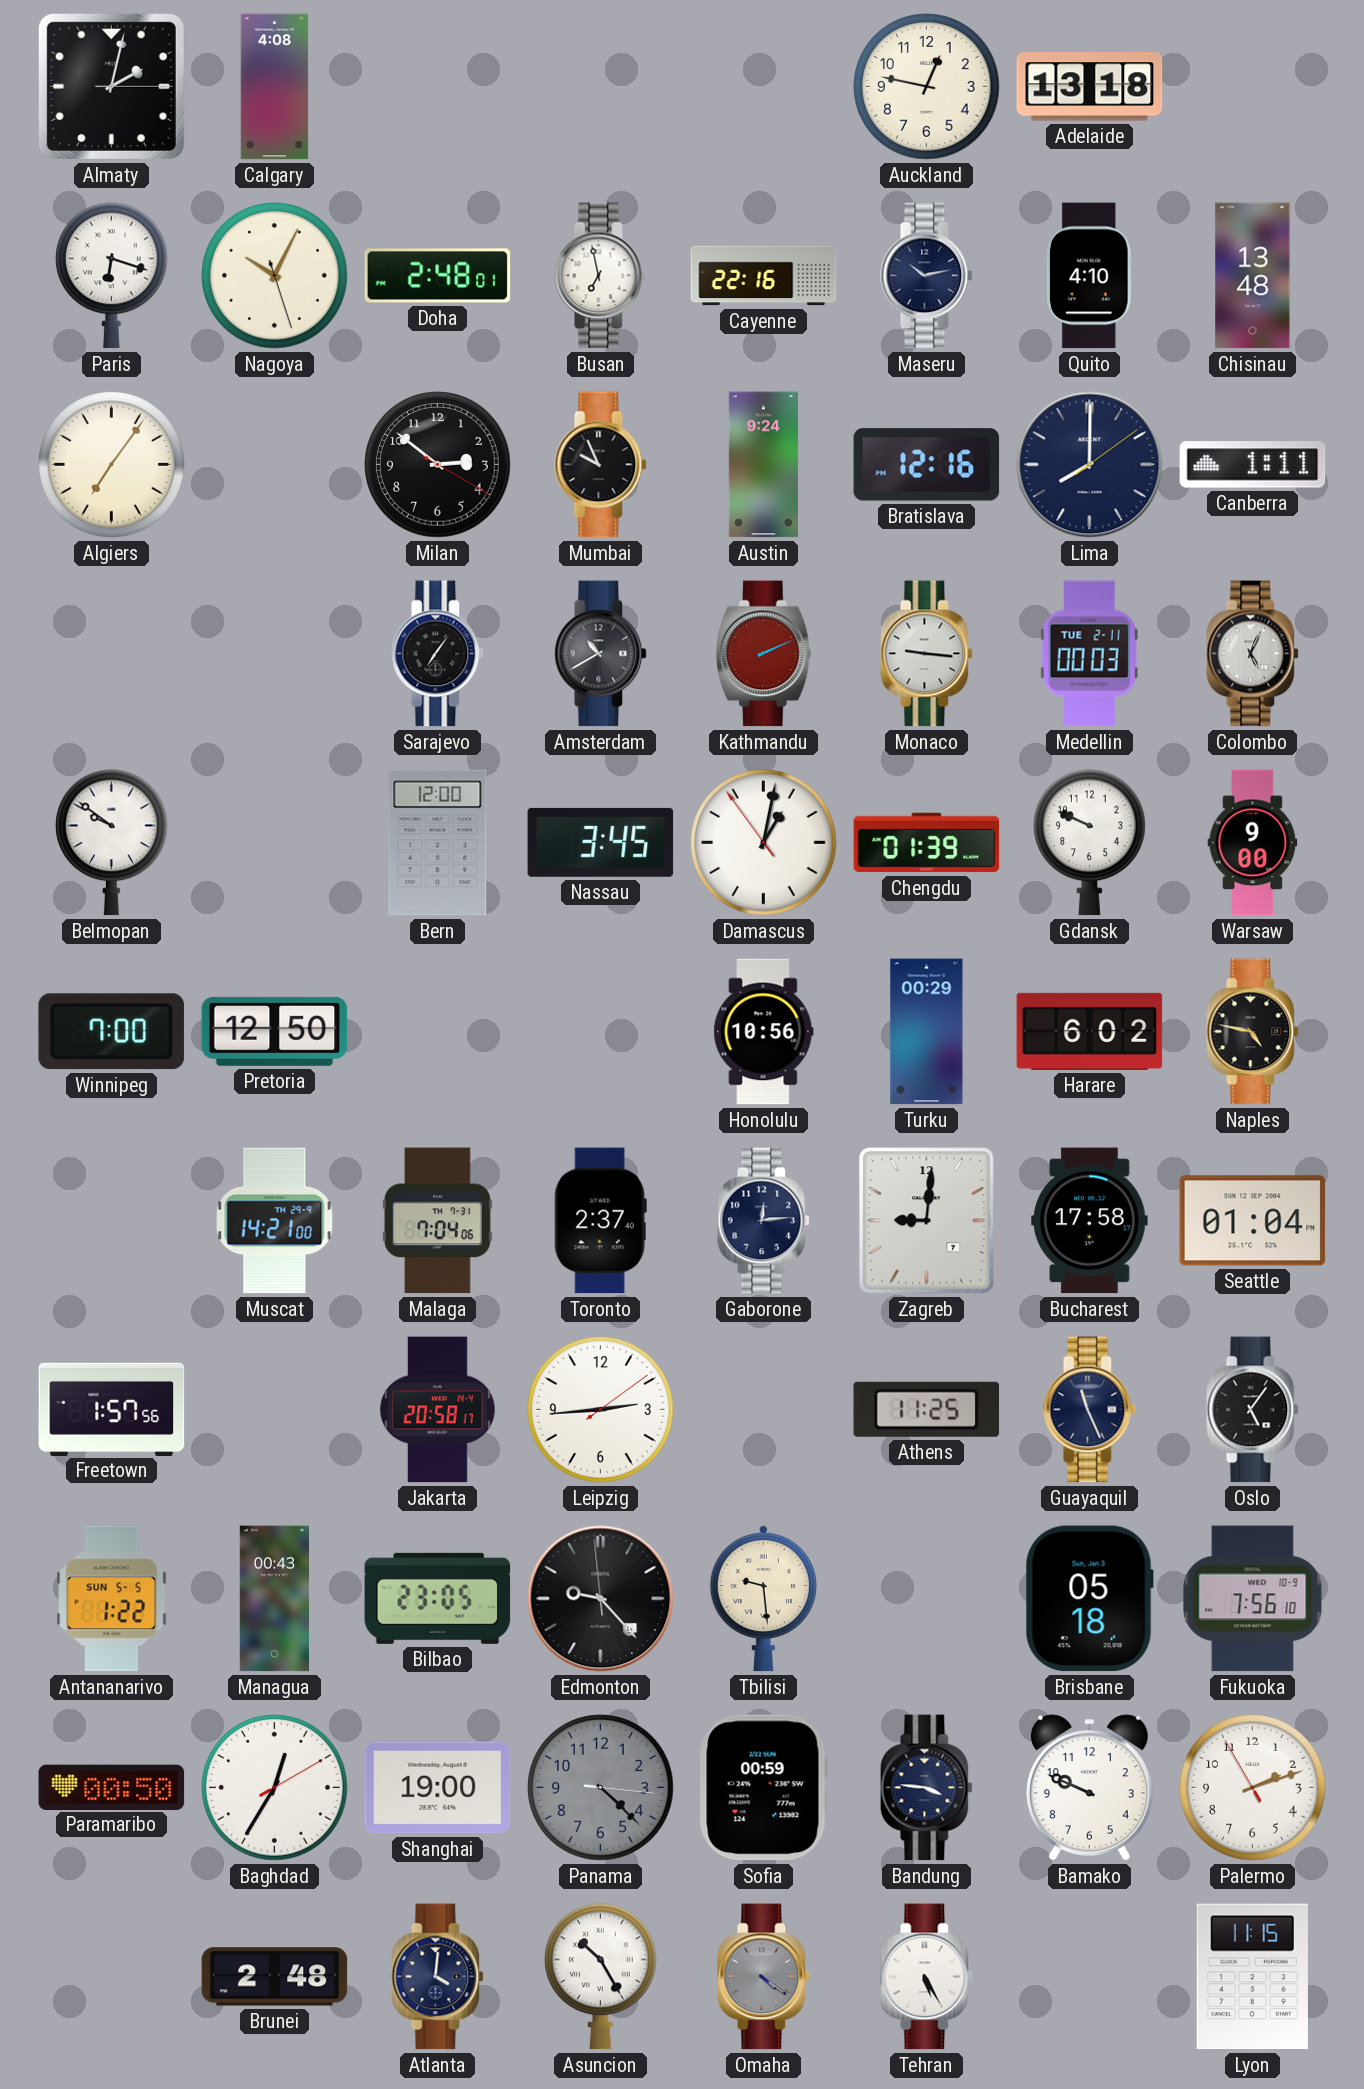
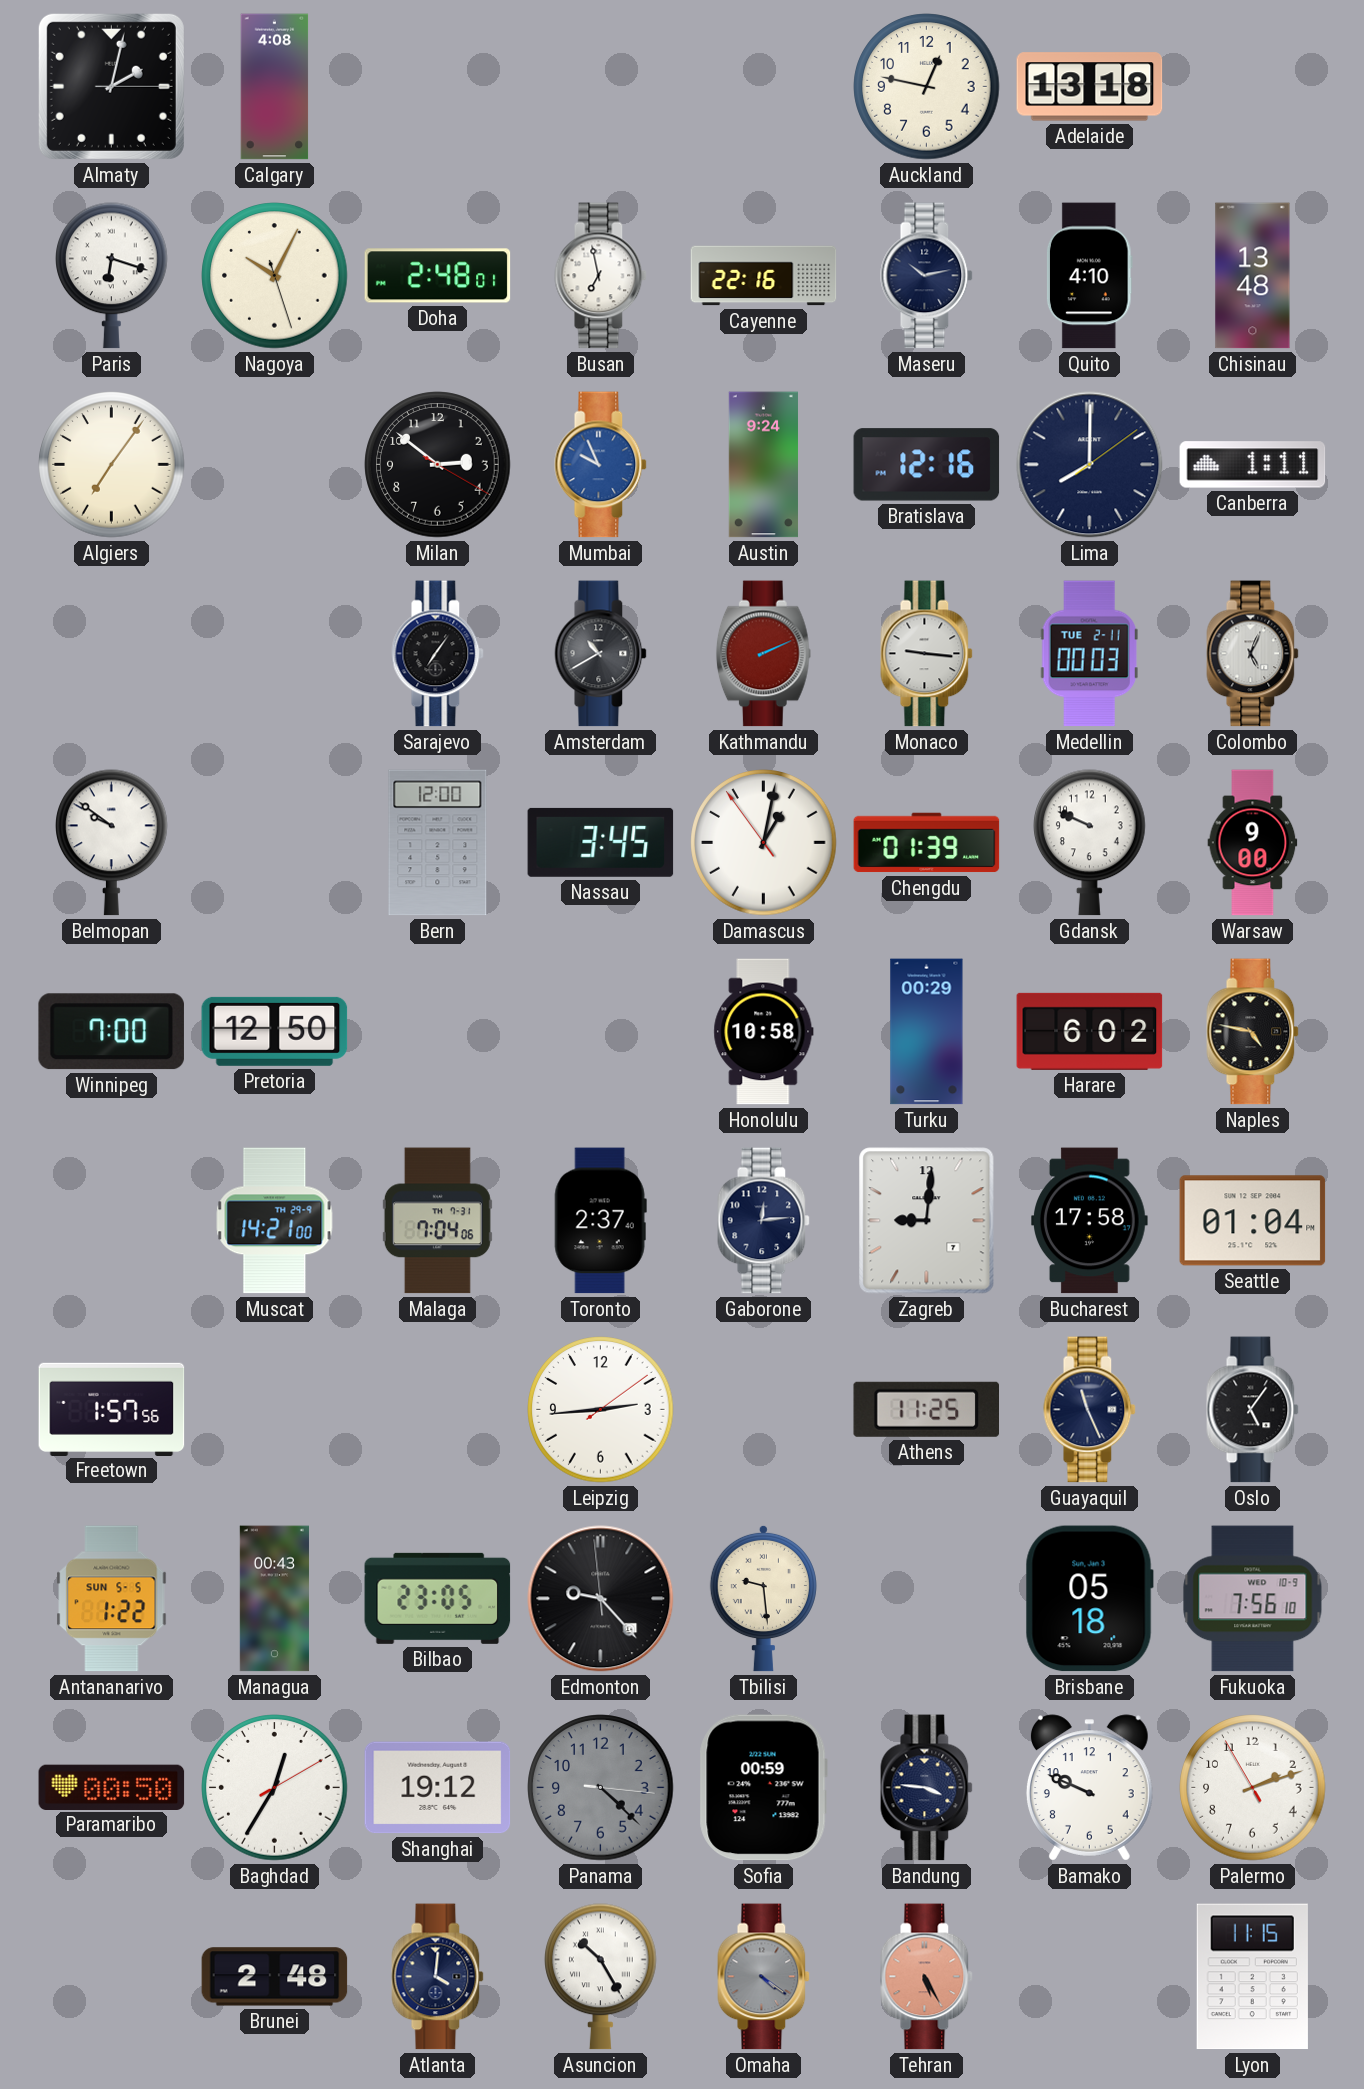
Mumbai dial: black -> blue
Honolulu: 10:56 -> 10:58
Jakarta: 20:58 -> none
Shanghai: 19:00 -> 19:12
Tehran dial: white -> salmon
